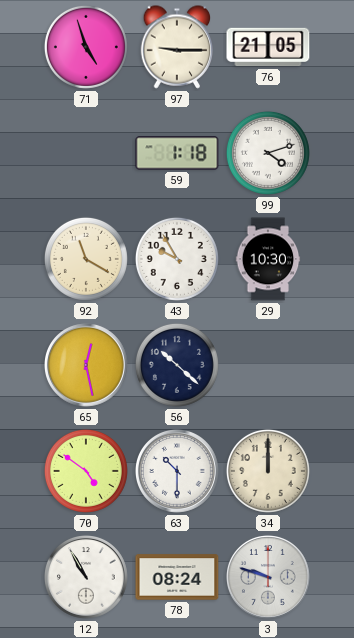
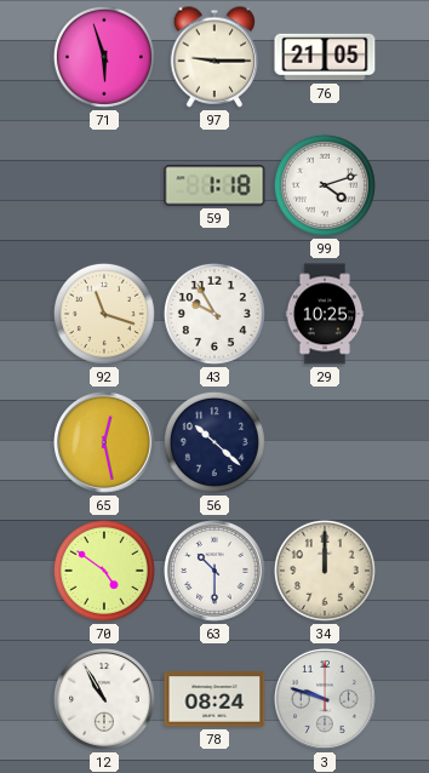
71: 4:57 -> 5:57
92: 11:20 -> 11:18
29: 10:30 -> 10:25
